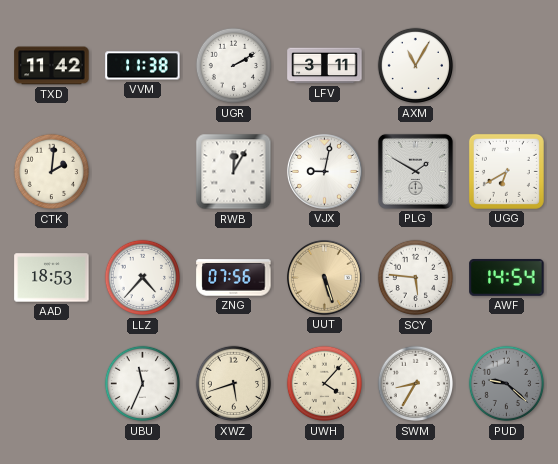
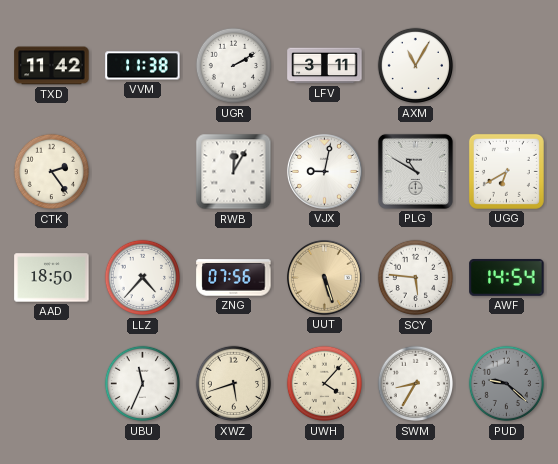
CTK: 2:01 -> 2:24
PLG: 1:50 -> 10:50
AAD: 18:53 -> 18:50
